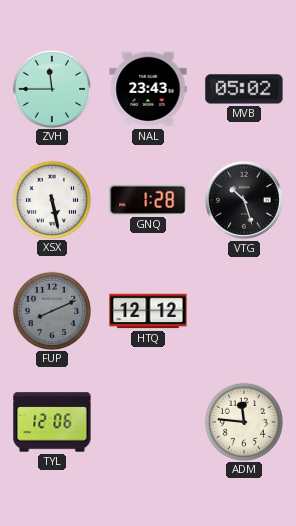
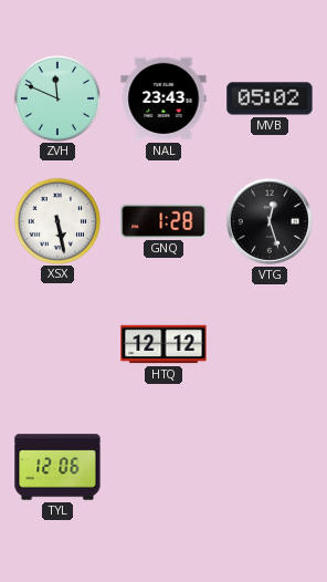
ZVH: 11:45 -> 11:49
VTG: 10:27 -> 12:27
FUP: 8:11 -> none
ADM: 11:46 -> none
